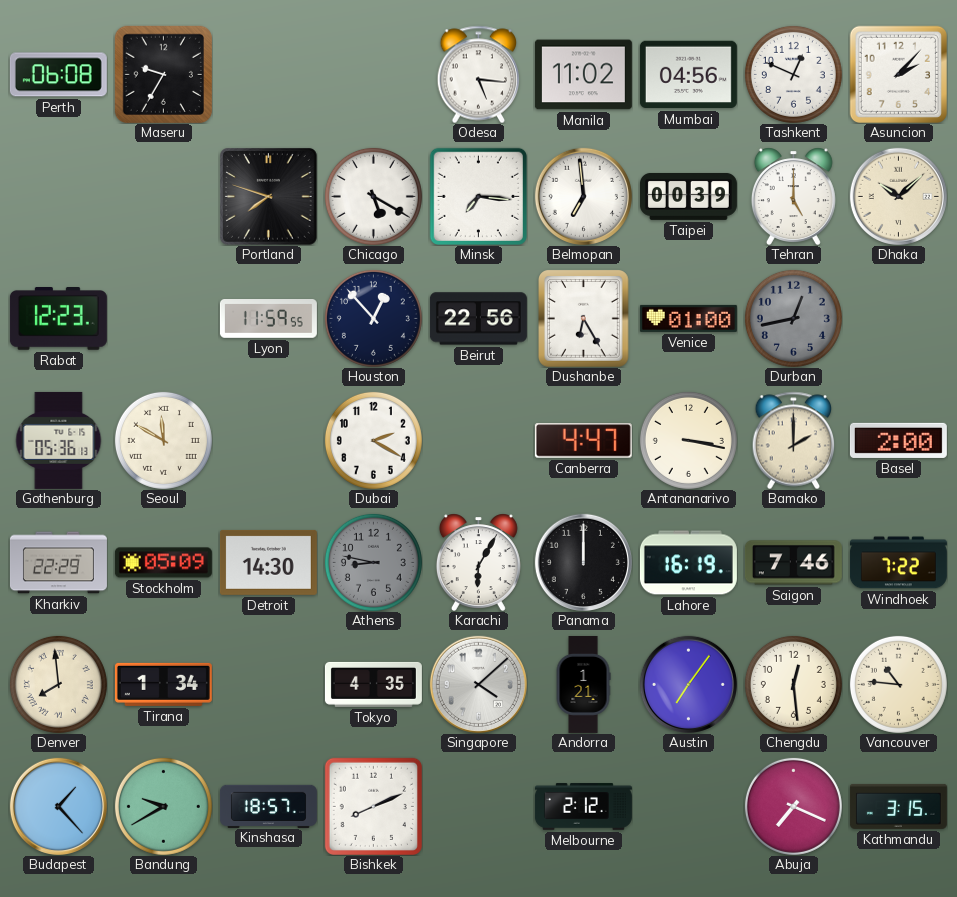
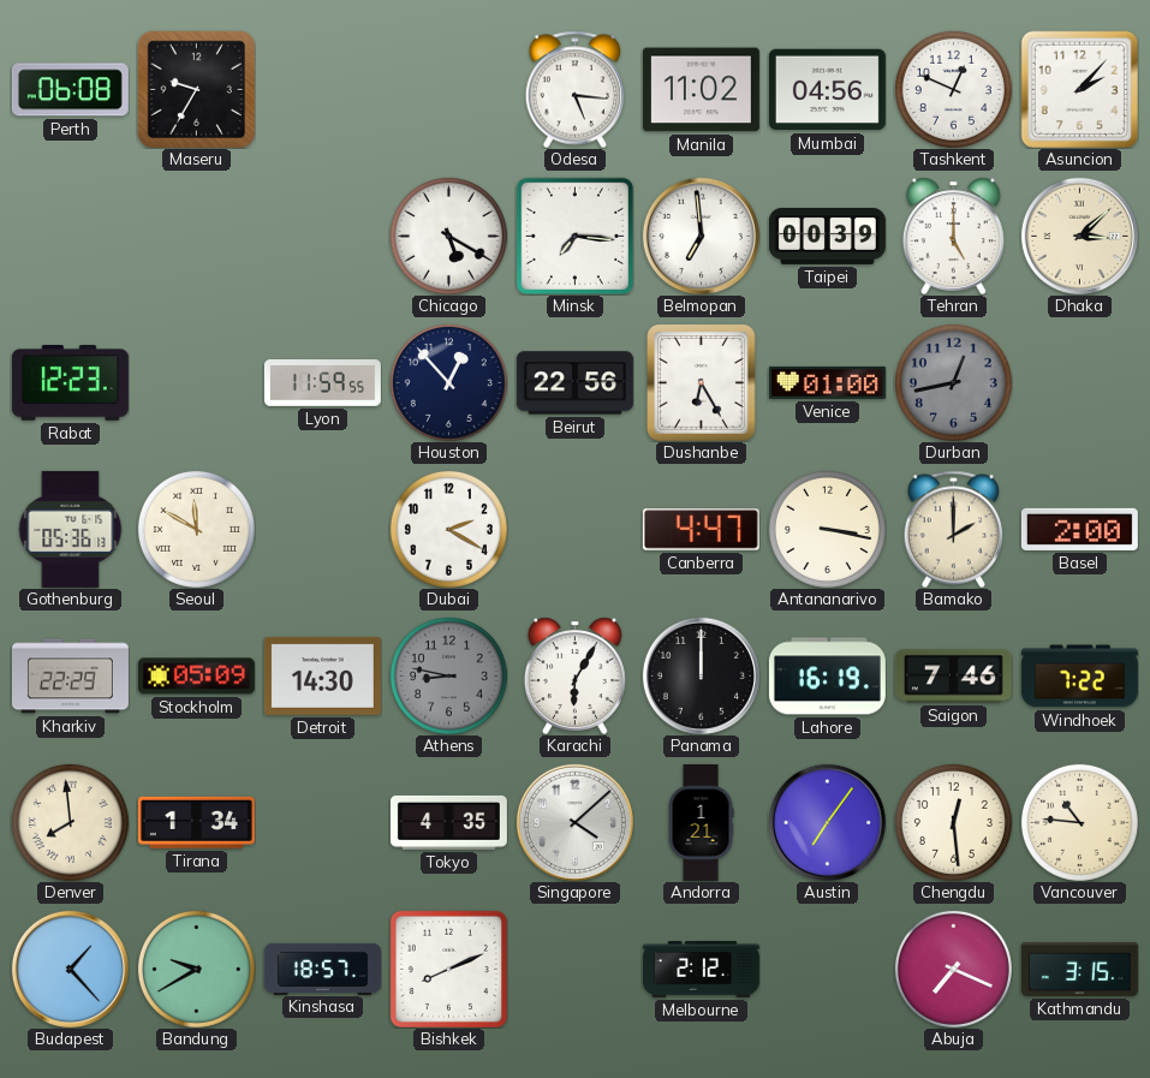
Portland: 7:48 -> none
Dhaka: 10:08 -> 3:08
